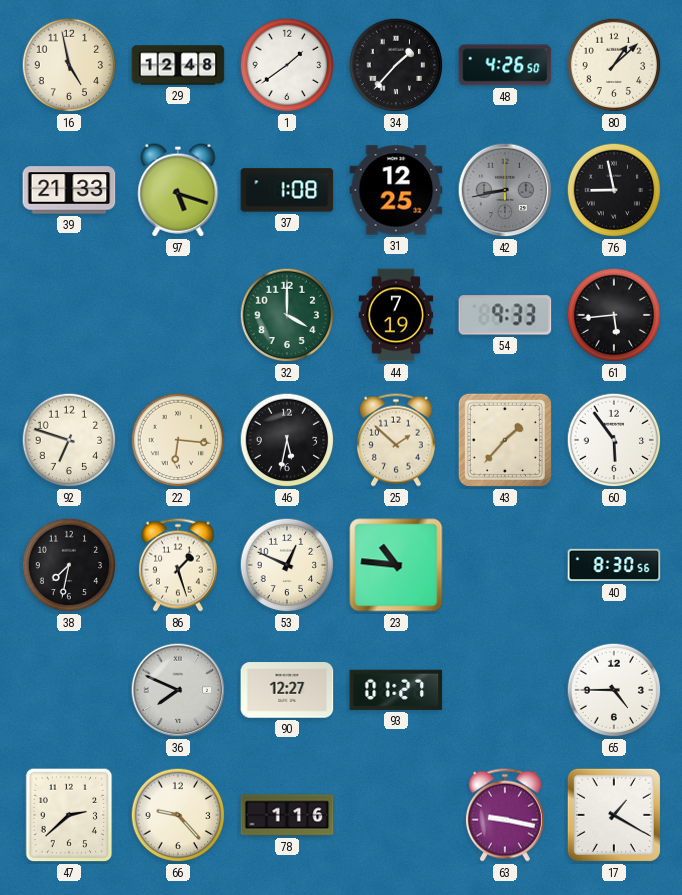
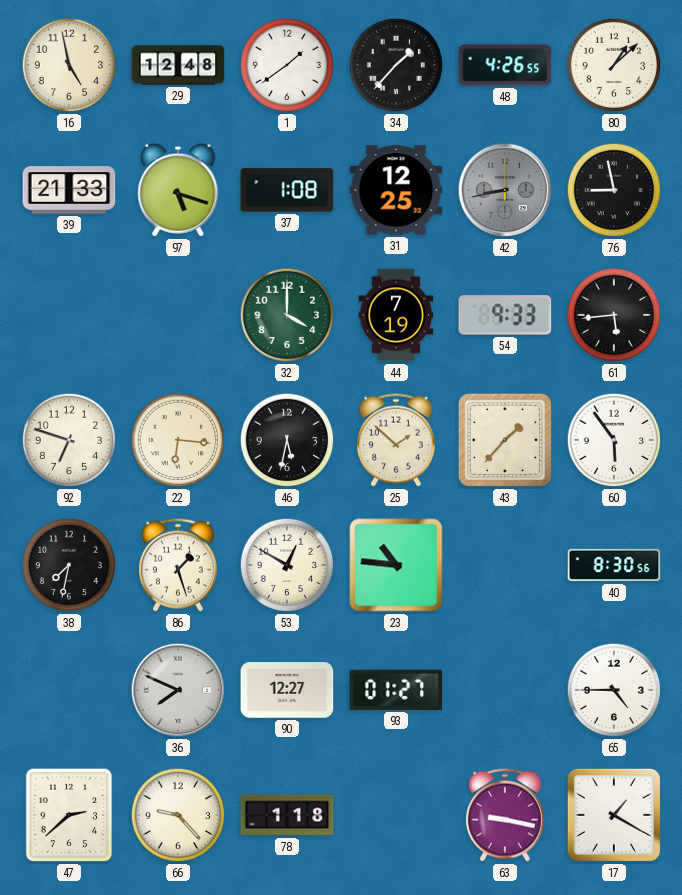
48: 4:26:50 -> 4:26:55
53: 12:49 -> 12:50
78: 1:16 -> 1:18
